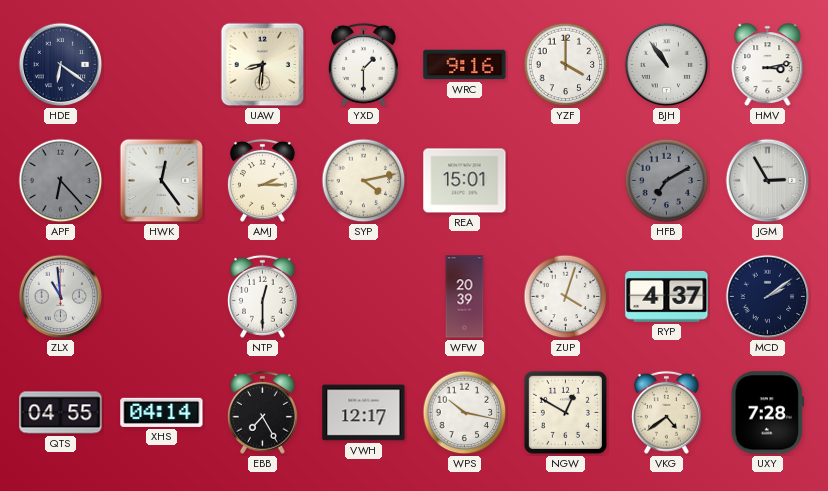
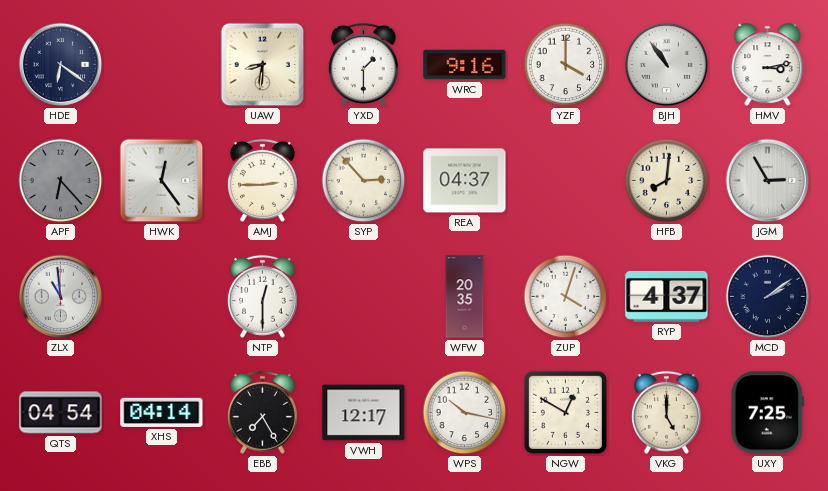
AMJ: 2:15 -> 2:45
SYP: 4:13 -> 2:53
REA: 15:01 -> 04:37
HFB: 7:10 -> 8:01
HFB dial: grey -> cream
WFW: 20:39 -> 20:35
QTS: 04:55 -> 04:54
VKG: 4:39 -> 5:00
UXY: 7:28 -> 7:25
